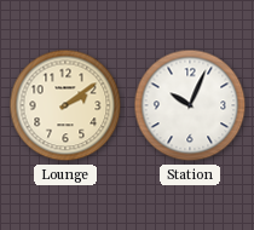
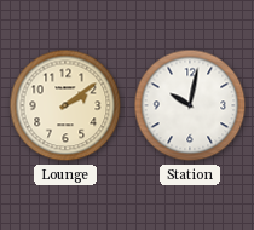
Station: 10:04 -> 10:02
